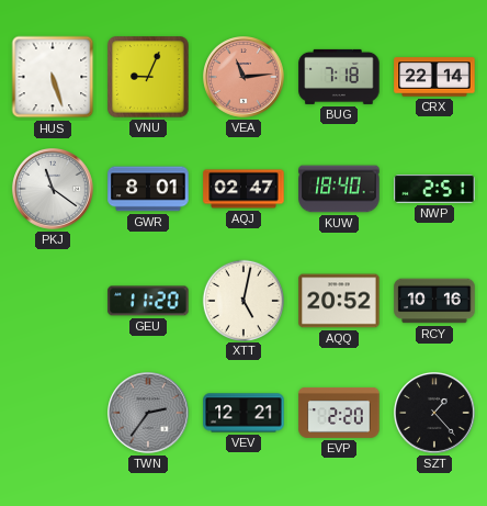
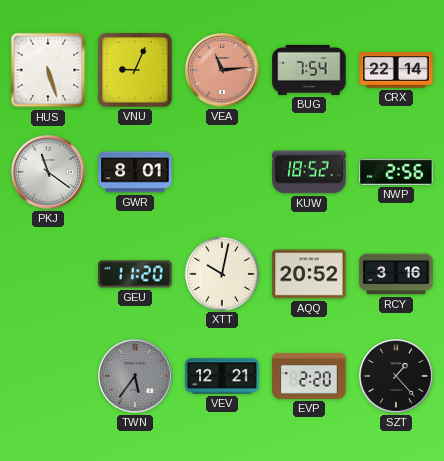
BUG: 7:18 -> 7:54
AQJ: 02:47 -> none
KUW: 18:40 -> 18:52
NWP: 2:51 -> 2:56
XTT: 5:02 -> 10:02
RCY: 10:16 -> 3:16
TWN: 2:36 -> 5:36
